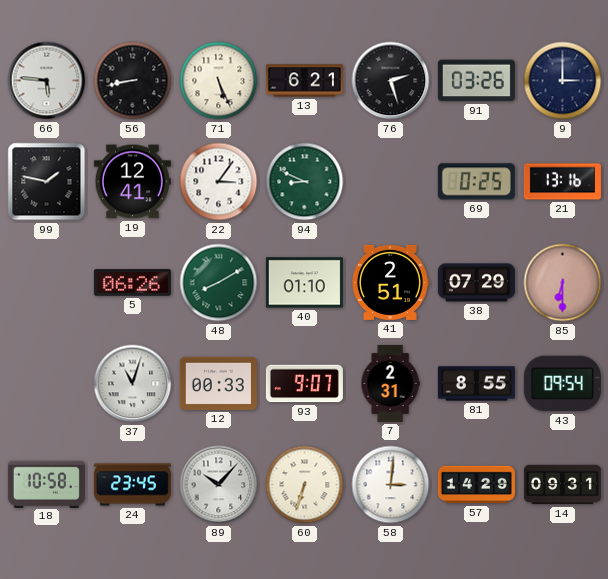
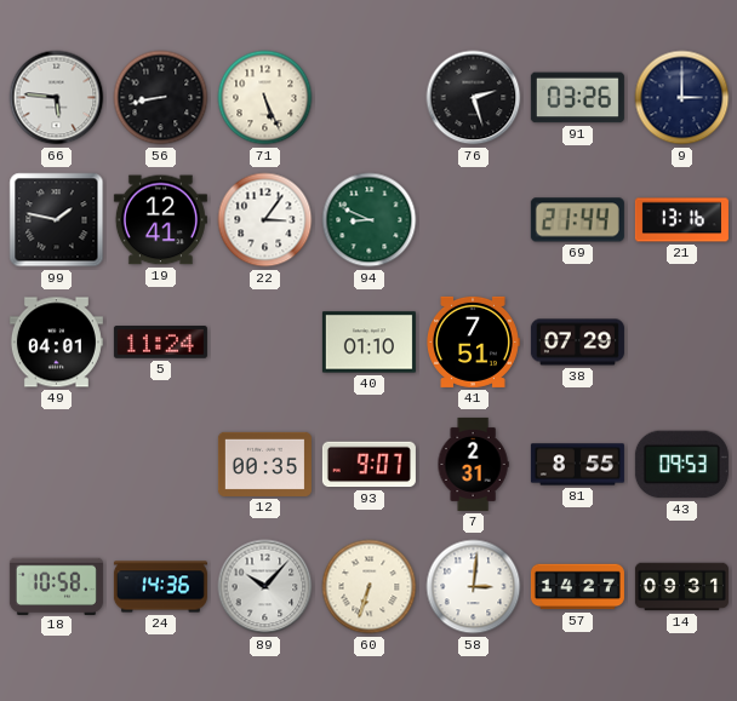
13: 6:21 -> none
69: 0:25 -> 21:44
49: none -> 04:01
5: 06:26 -> 11:24
48: 8:10 -> none
41: 2:51 -> 7:51
85: 6:30 -> none
37: 11:03 -> none
12: 00:33 -> 00:35
43: 09:54 -> 09:53
24: 23:45 -> 14:36
57: 14:29 -> 14:27
